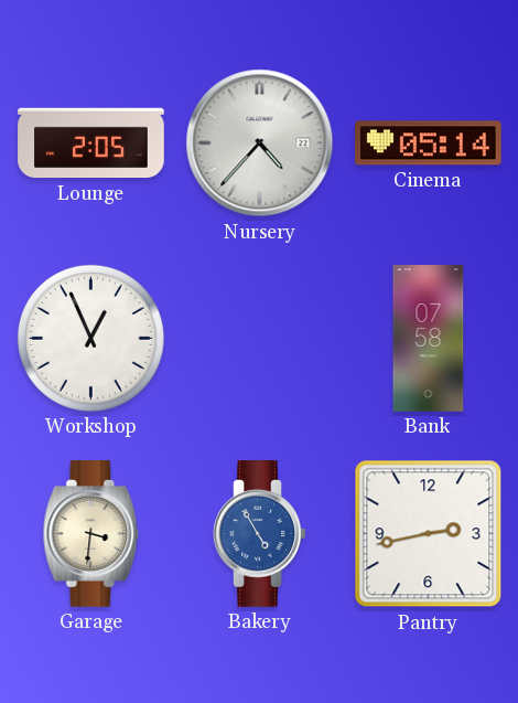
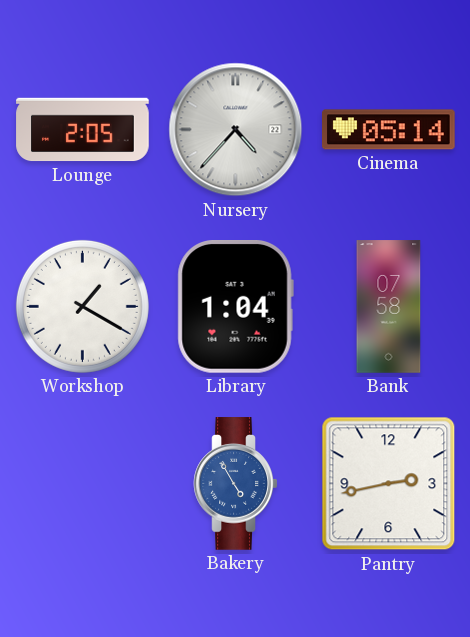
Workshop: 12:56 -> 1:20
Library: none -> 1:04
Garage: 3:31 -> none
